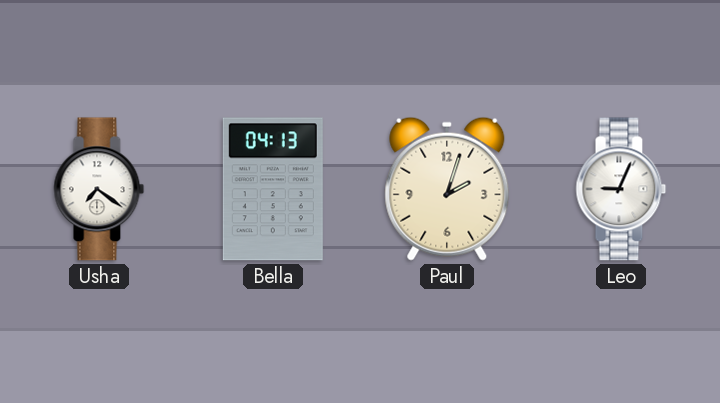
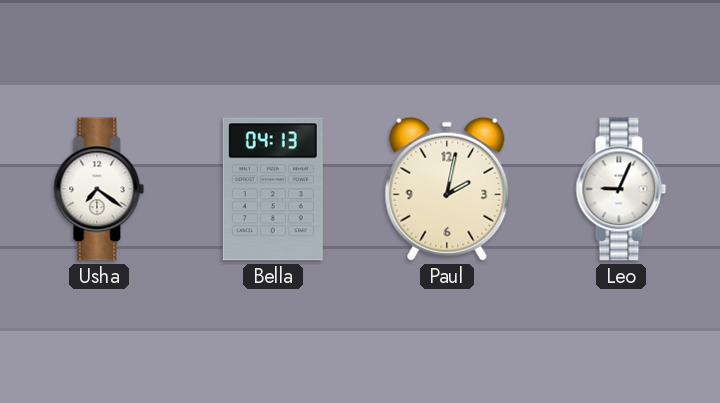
Paul: 2:03 -> 2:02
